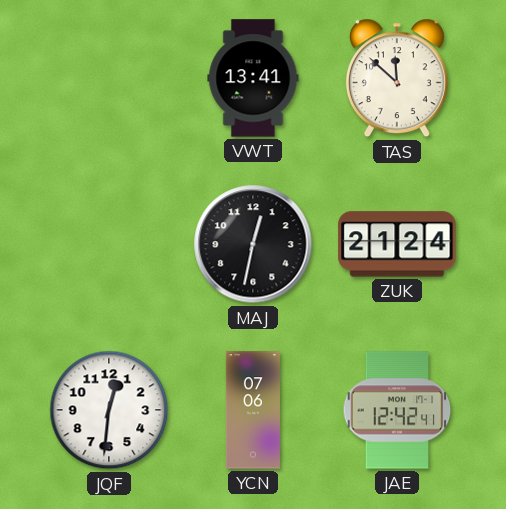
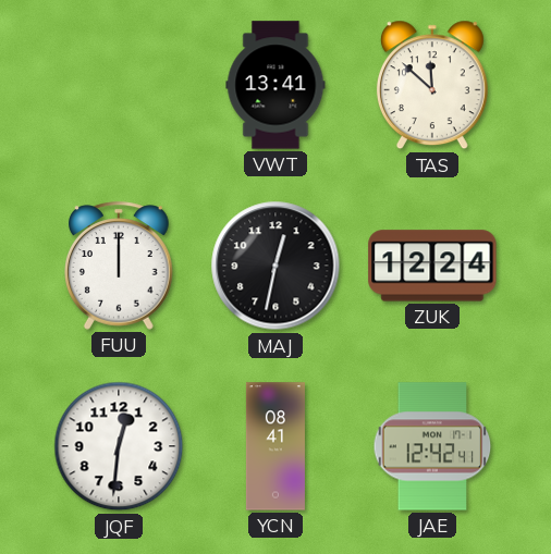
FUU: none -> 12:00
ZUK: 21:24 -> 12:24
YCN: 07:06 -> 08:41
